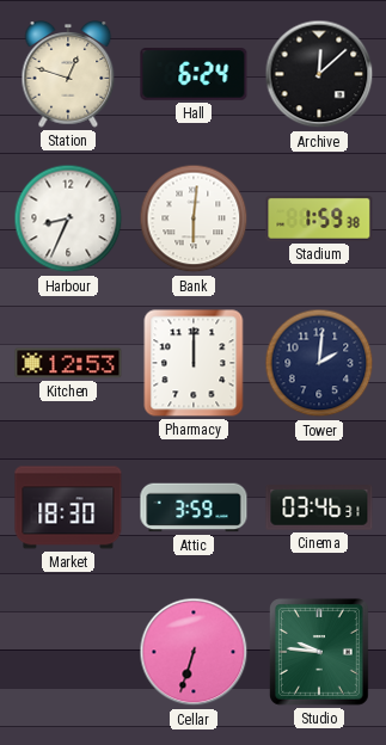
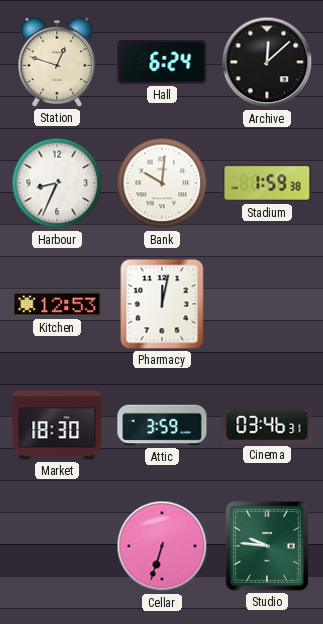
Bank: 6:01 -> 10:01
Pharmacy: 12:00 -> 12:02
Tower: 2:01 -> none
